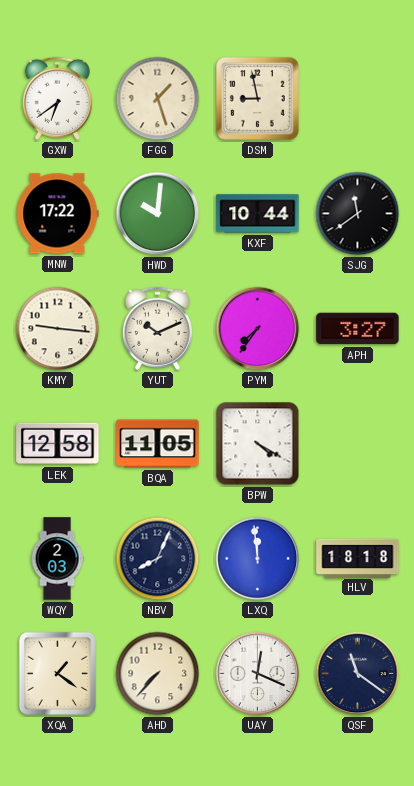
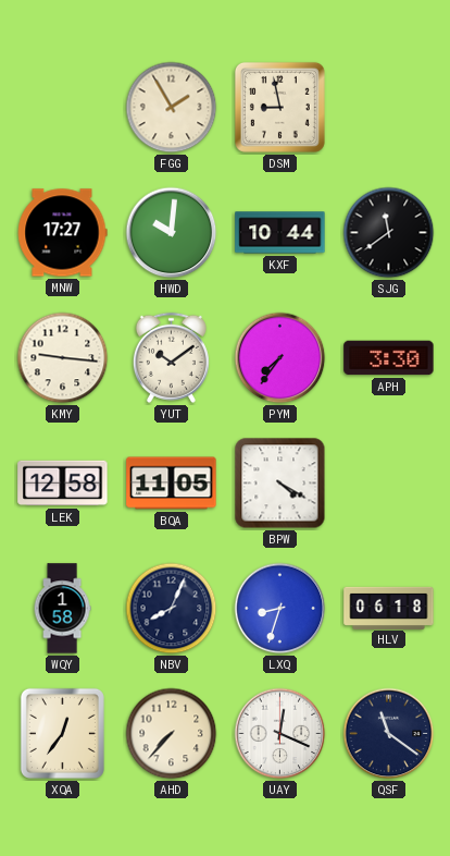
GXW: 6:39 -> none
FGG: 1:27 -> 1:55
MNW: 17:22 -> 17:27
YUT: 10:11 -> 10:09
APH: 3:27 -> 3:30
WQY: 2:03 -> 1:58
LXQ: 11:59 -> 8:33
HLV: 18:18 -> 06:18
XQA: 1:21 -> 12:36
